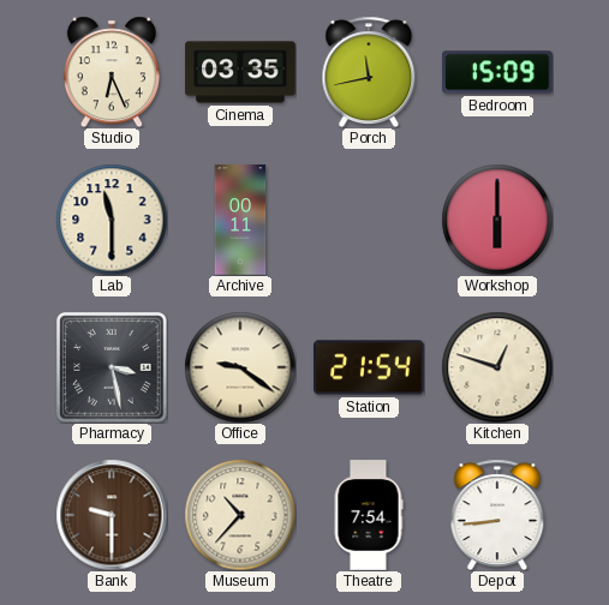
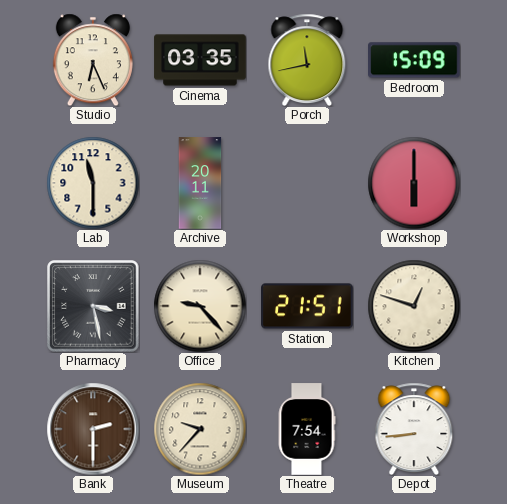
Archive: 00:11 -> 20:11
Office: 9:21 -> 9:23
Station: 21:54 -> 21:51
Bank: 9:30 -> 2:30
Museum: 10:37 -> 9:37
